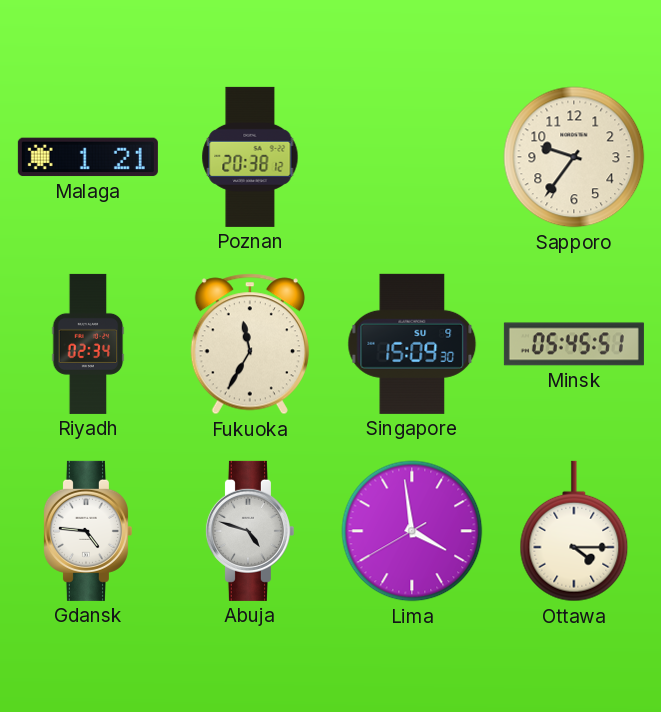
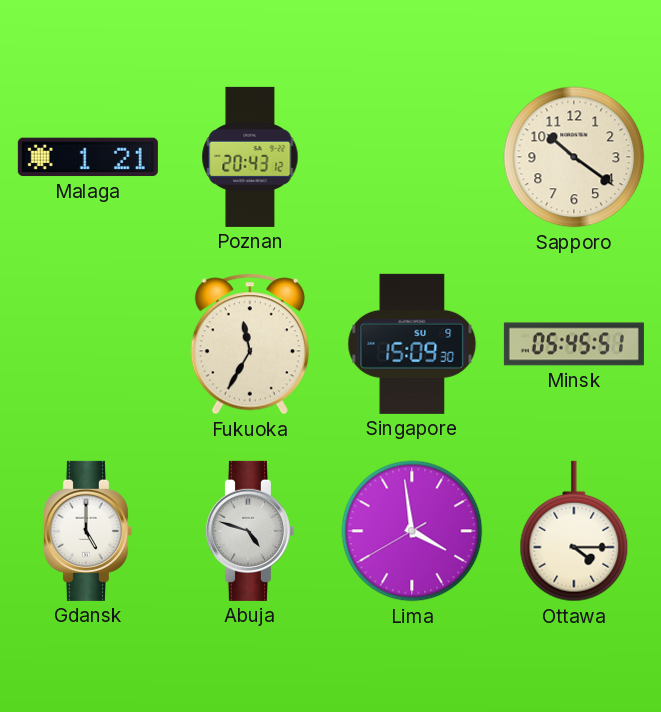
Poznan: 20:38 -> 20:43
Sapporo: 9:36 -> 10:21
Riyadh: 02:34 -> none
Gdansk: 4:46 -> 5:00
